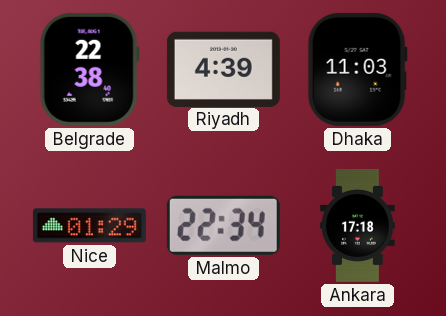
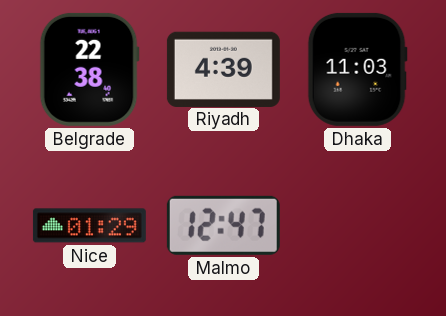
Malmo: 22:34 -> 12:47
Ankara: 17:18 -> none
